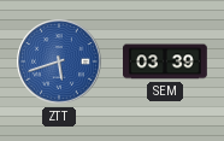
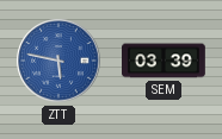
ZTT: 5:42 -> 5:47
